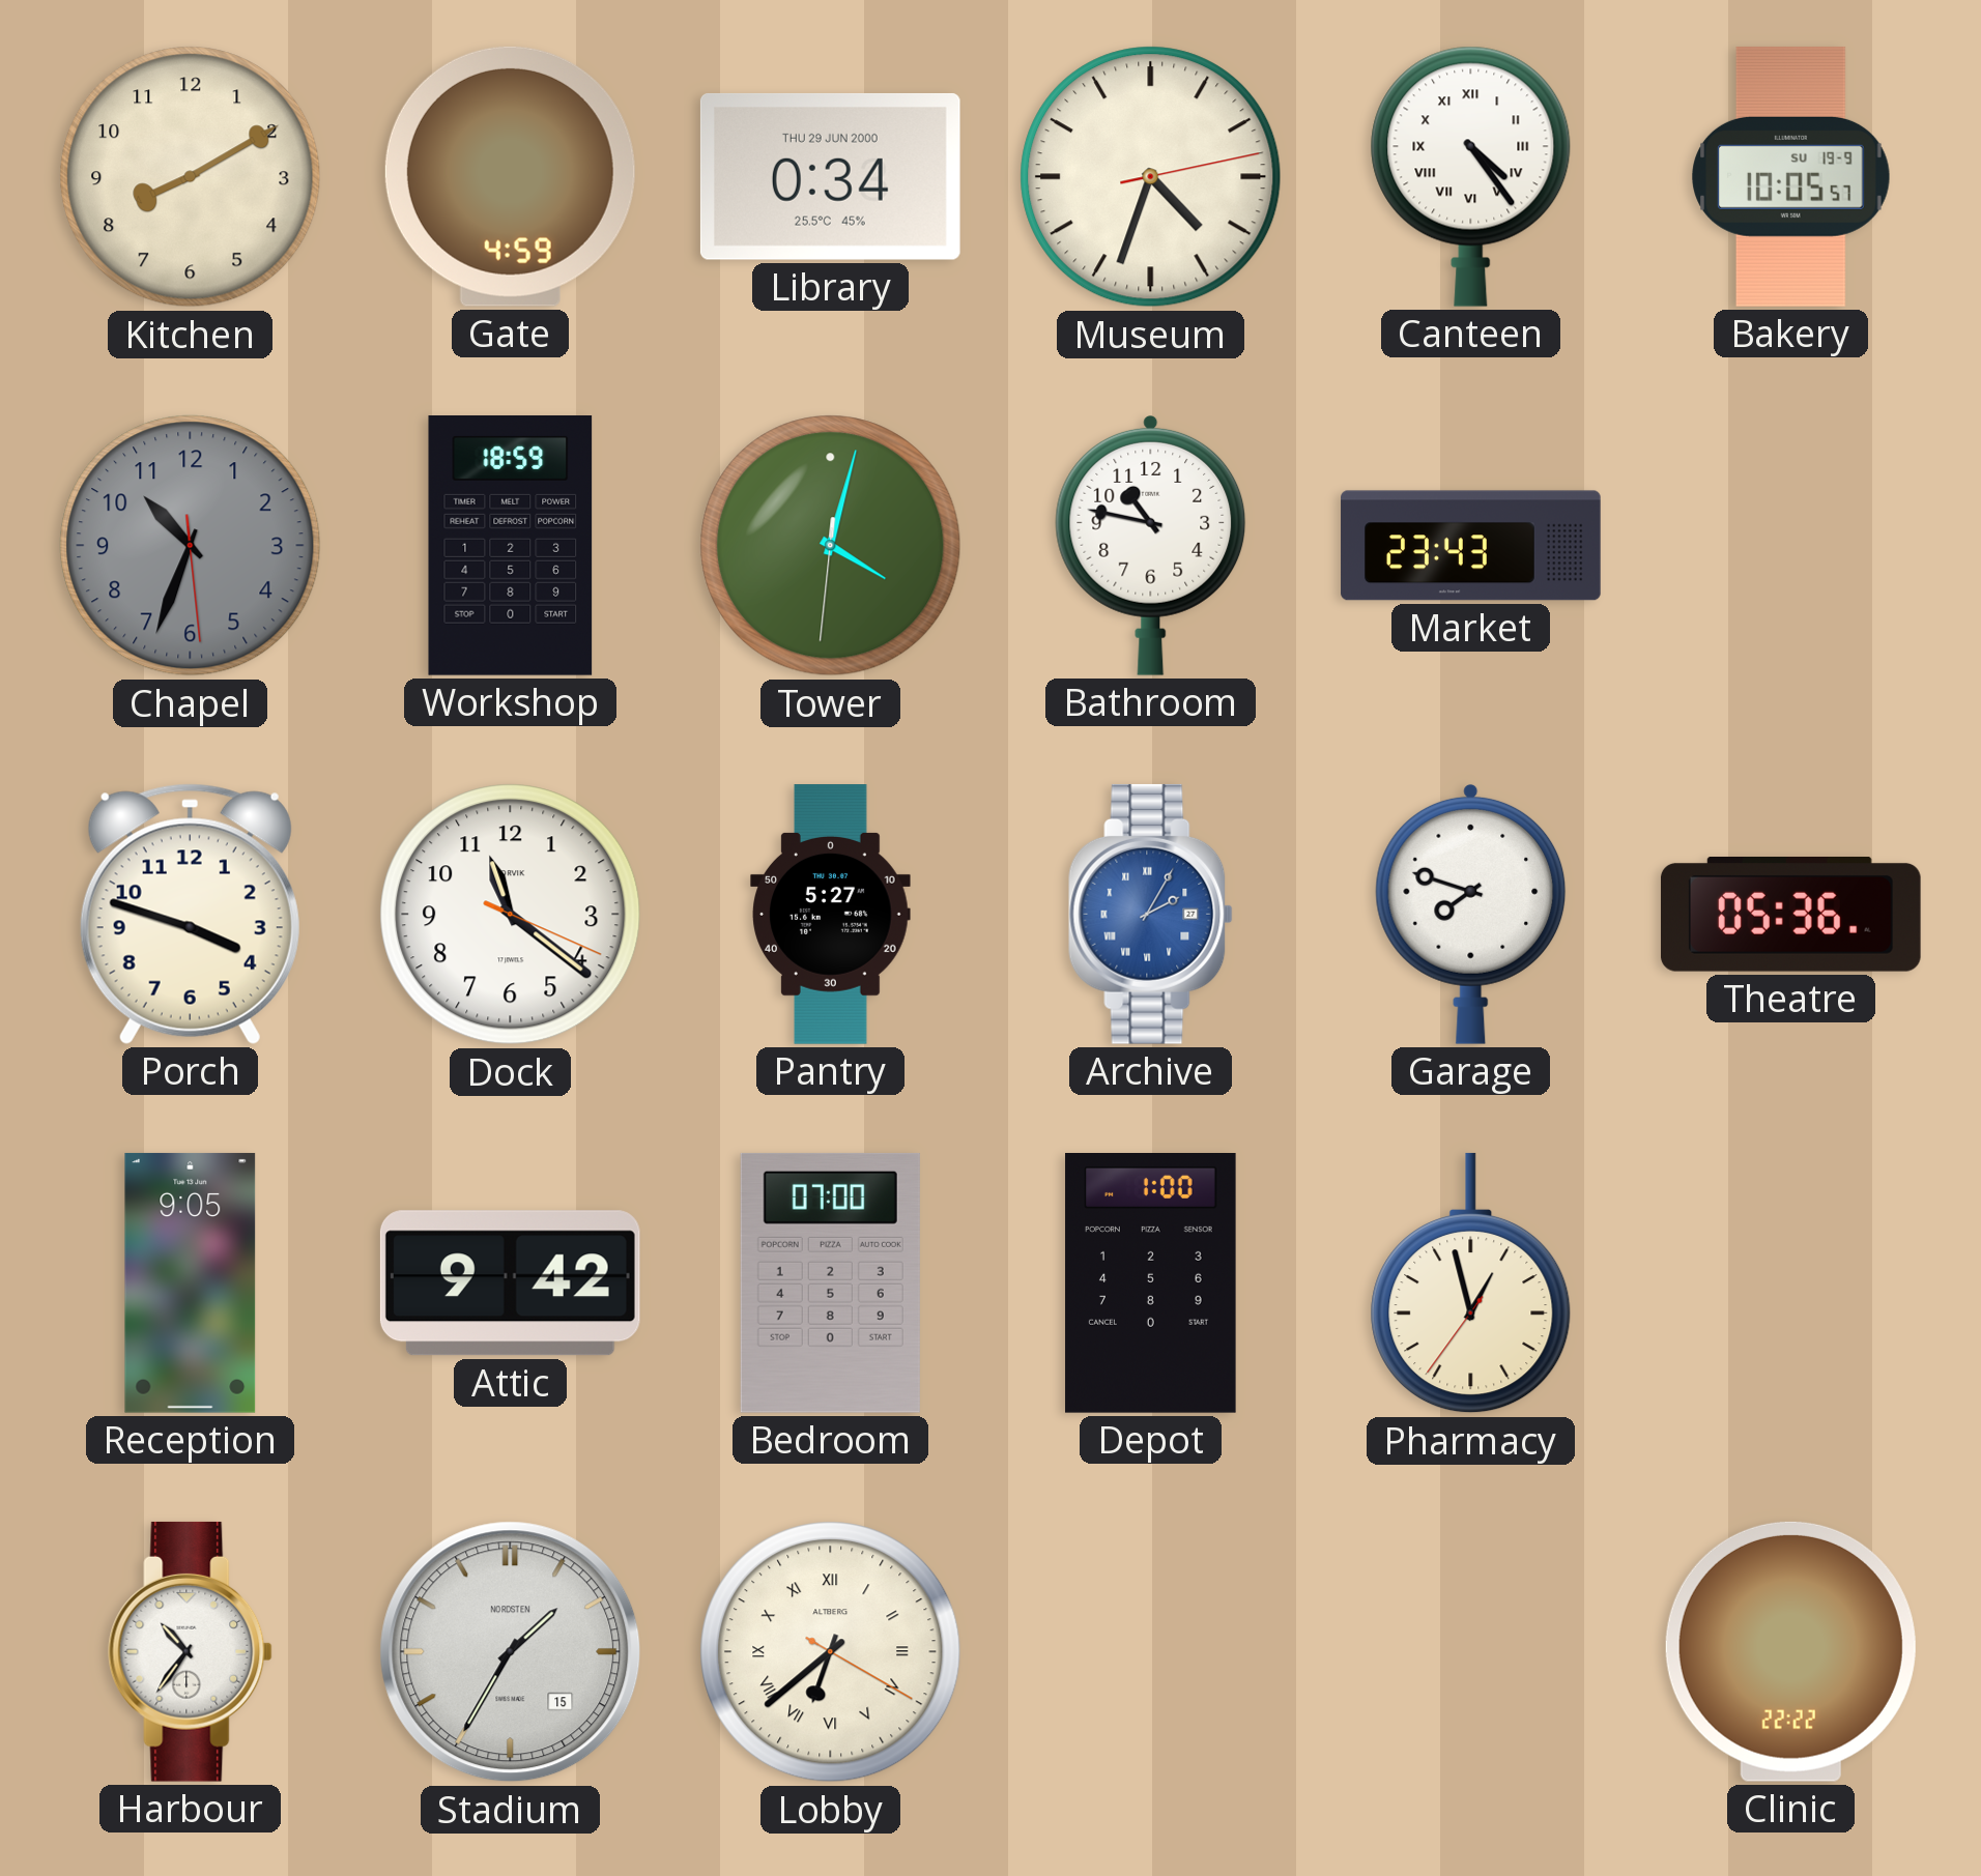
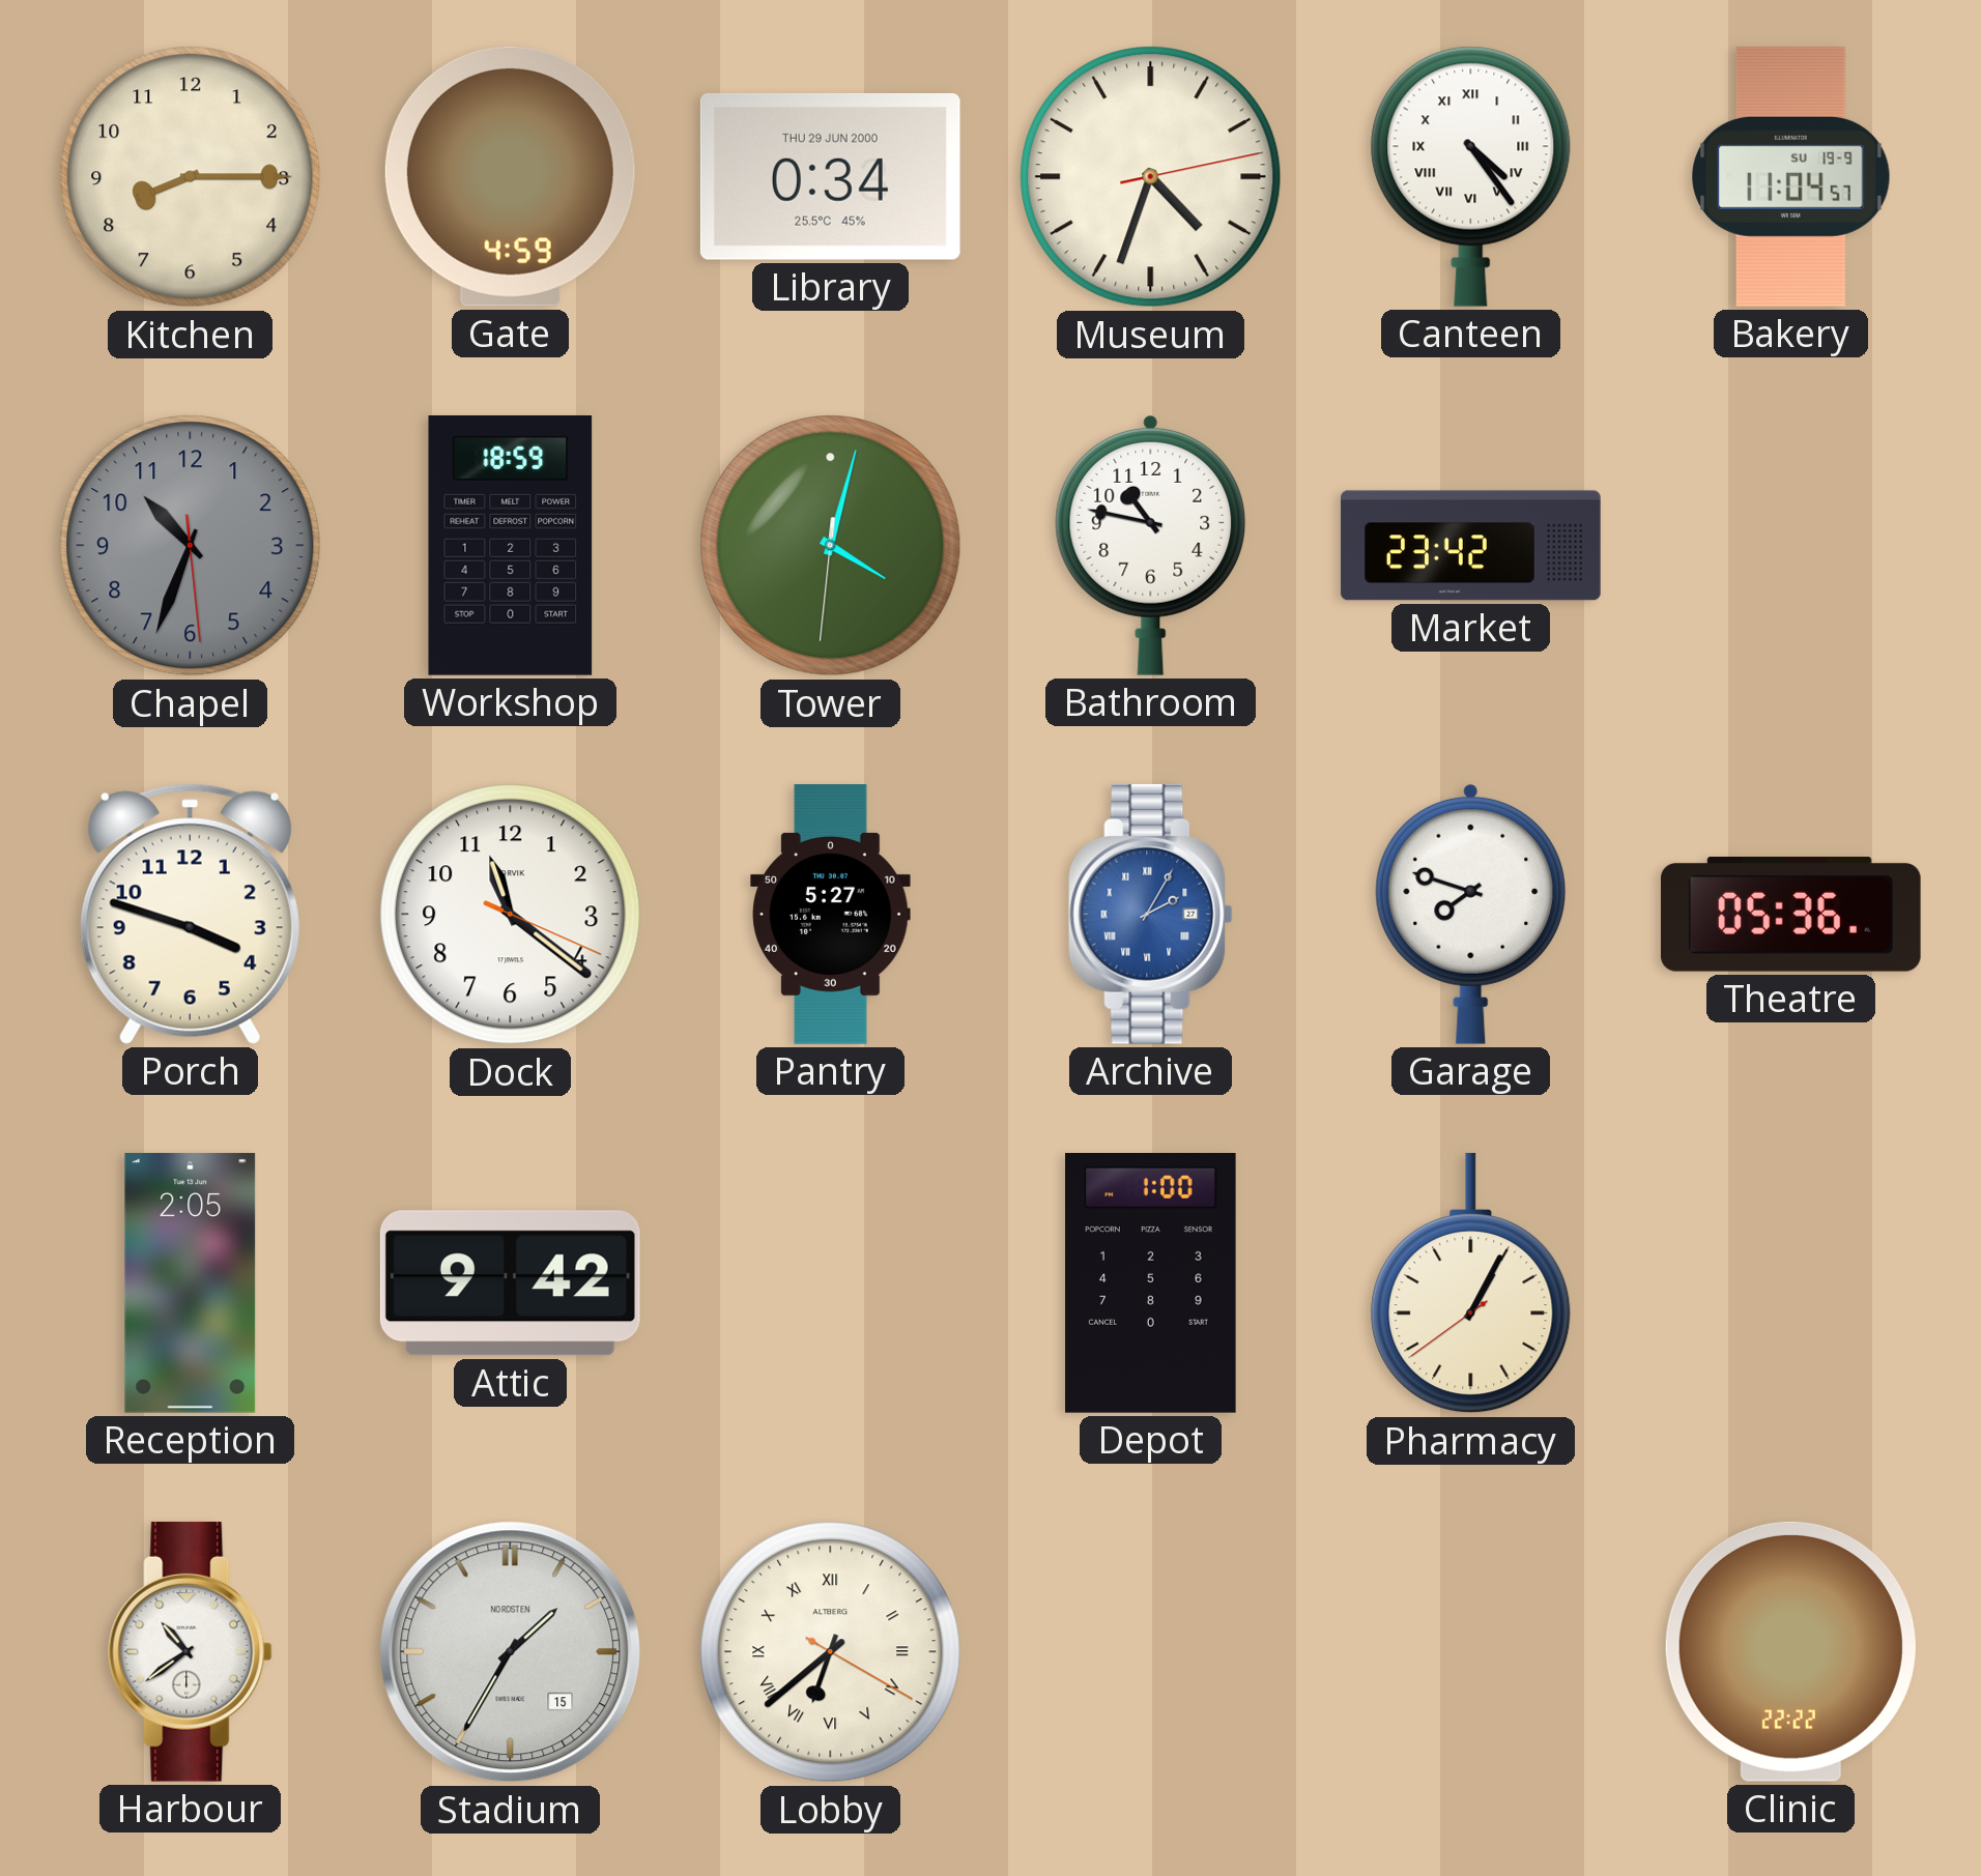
Kitchen: 8:10 -> 8:15
Bakery: 10:05 -> 11:04
Market: 23:43 -> 23:42
Reception: 9:05 -> 2:05
Bedroom: 07:00 -> none
Pharmacy: 12:57 -> 1:04
Harbour: 10:36 -> 10:39
